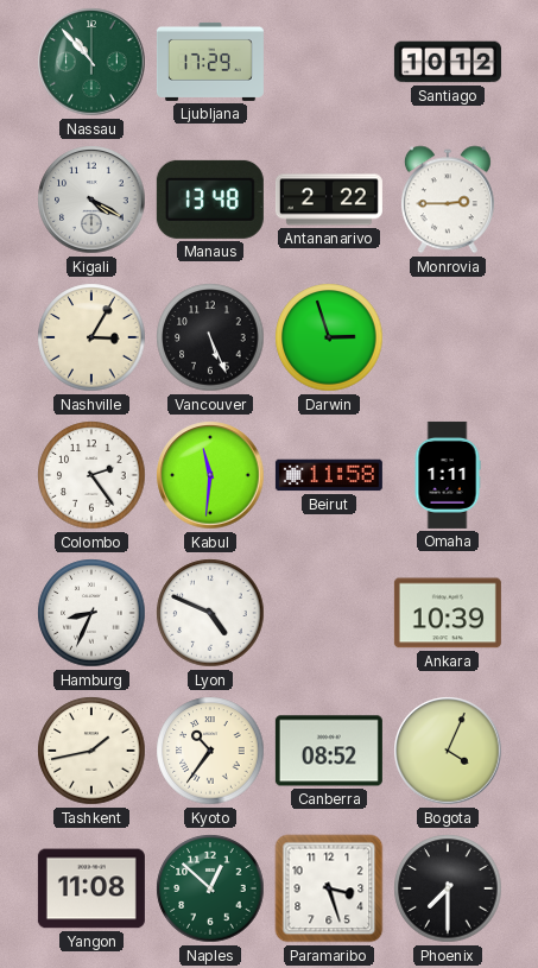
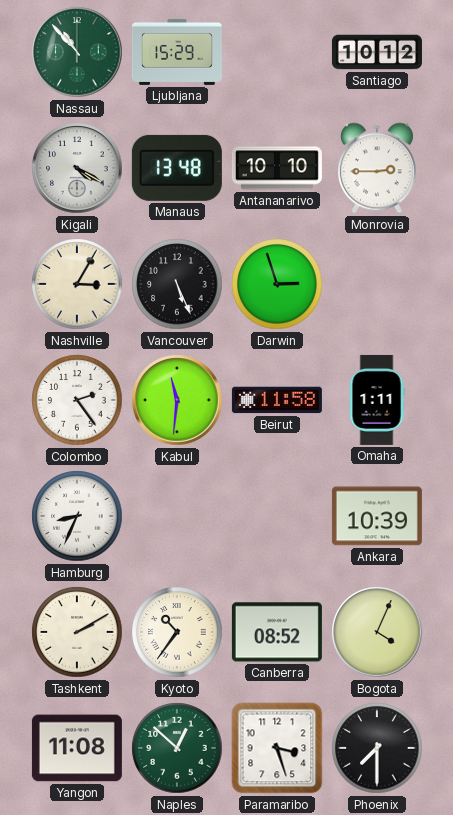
Ljubljana: 17:29 -> 15:29
Antananarivo: 2:22 -> 10:10
Lyon: 4:49 -> none
Tashkent: 1:43 -> 2:10
